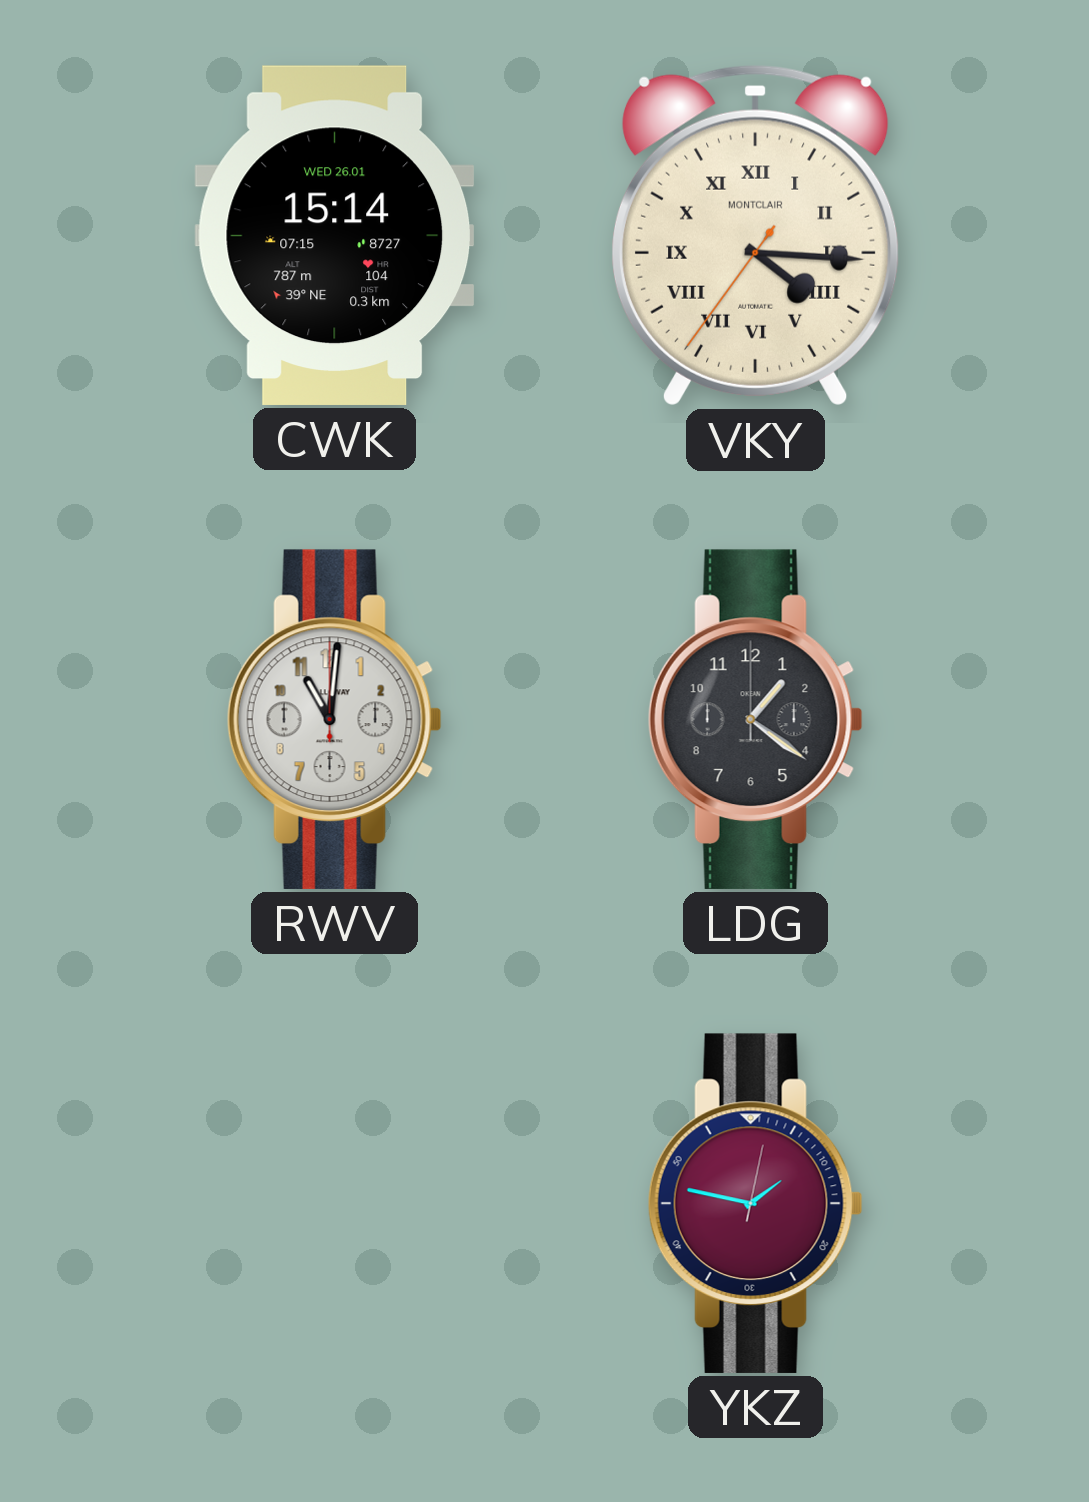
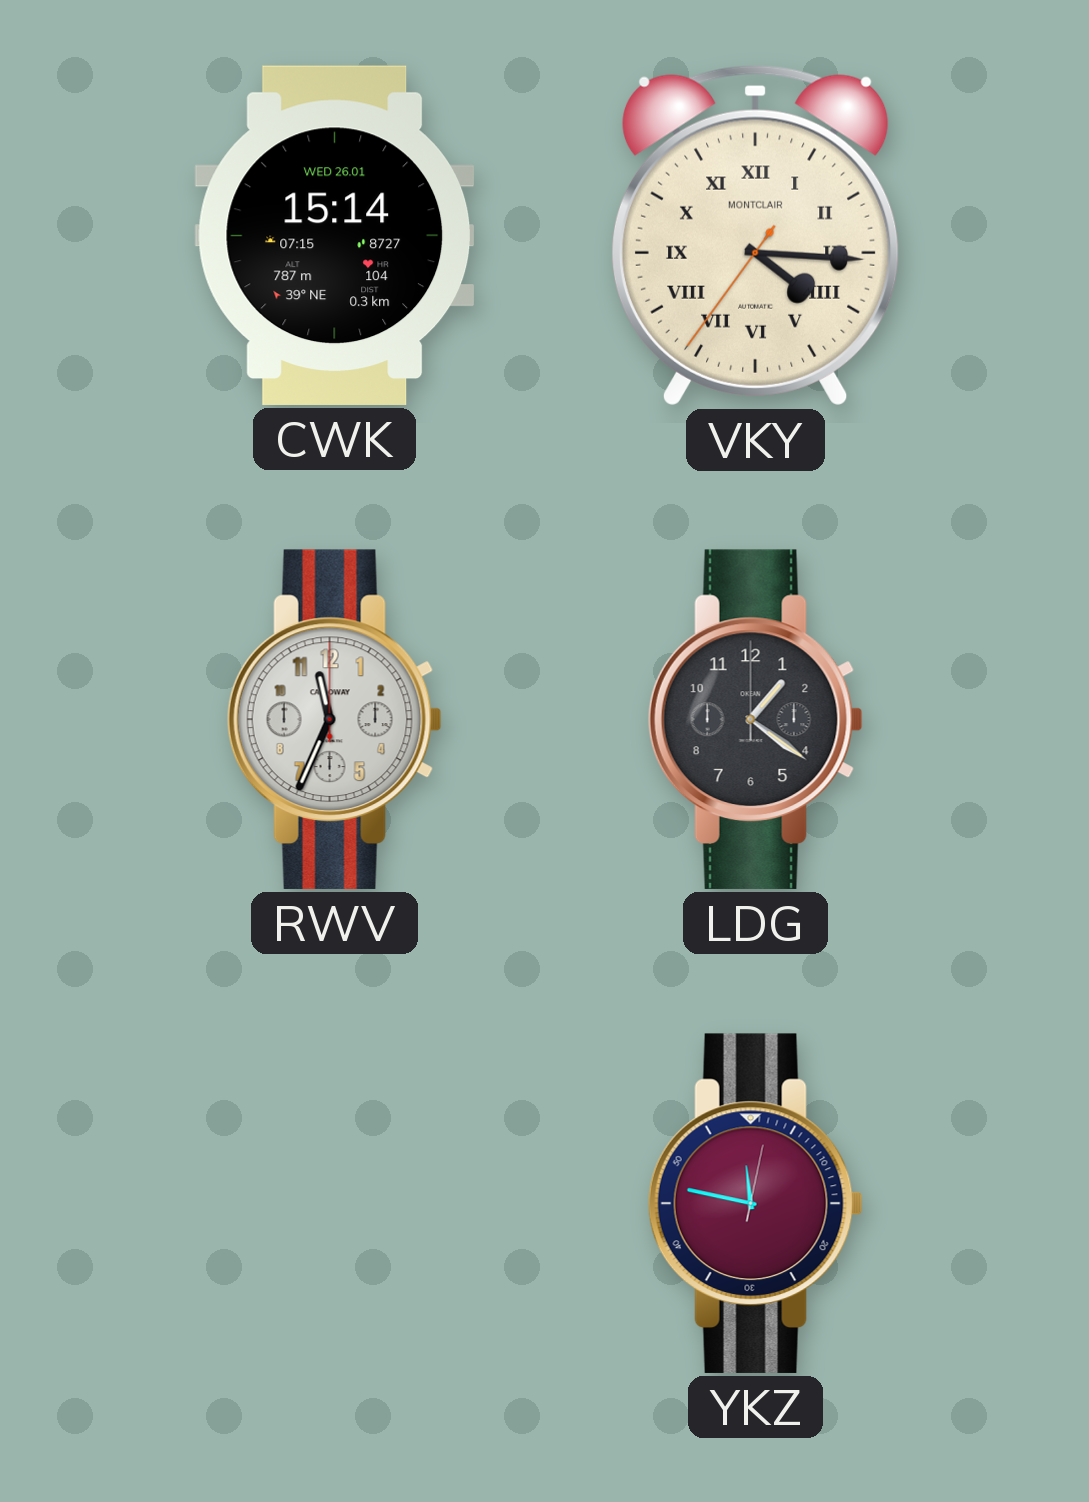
RWV: 11:01 -> 11:34
YKZ: 1:47 -> 11:47
